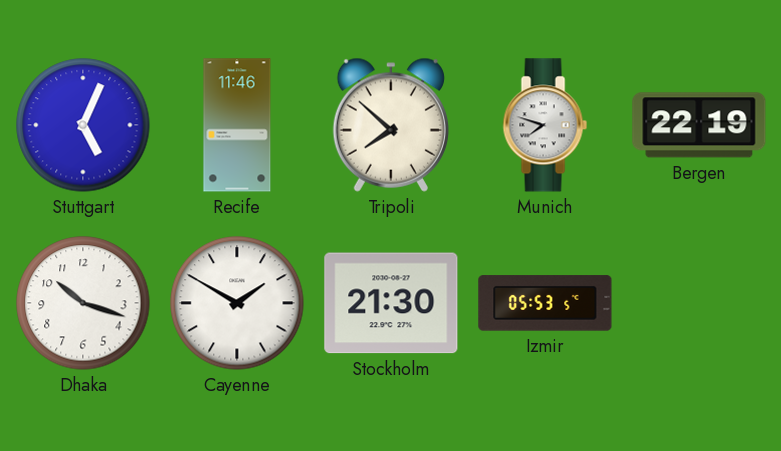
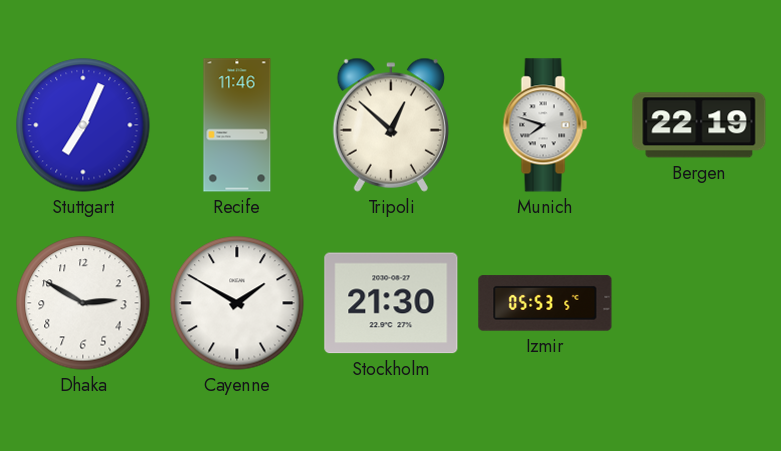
Stuttgart: 5:04 -> 7:04
Tripoli: 7:52 -> 12:52
Dhaka: 10:18 -> 2:50
